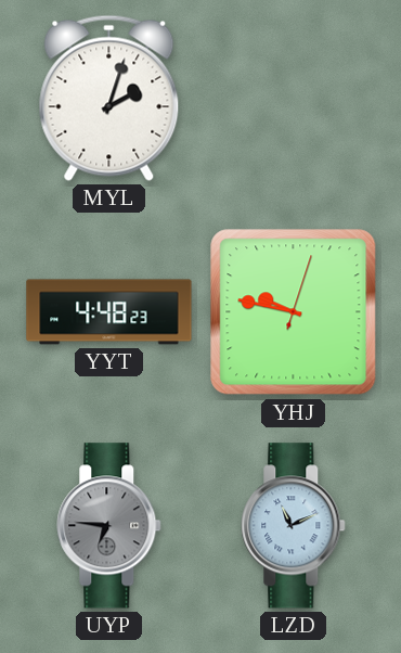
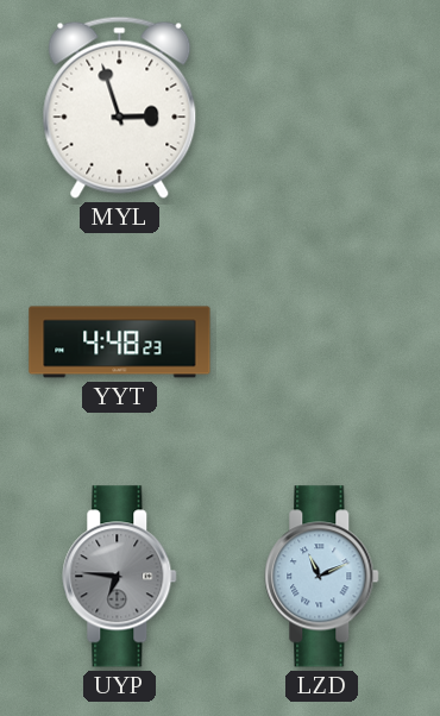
MYL: 2:03 -> 2:57
YHJ: 9:47 -> none
